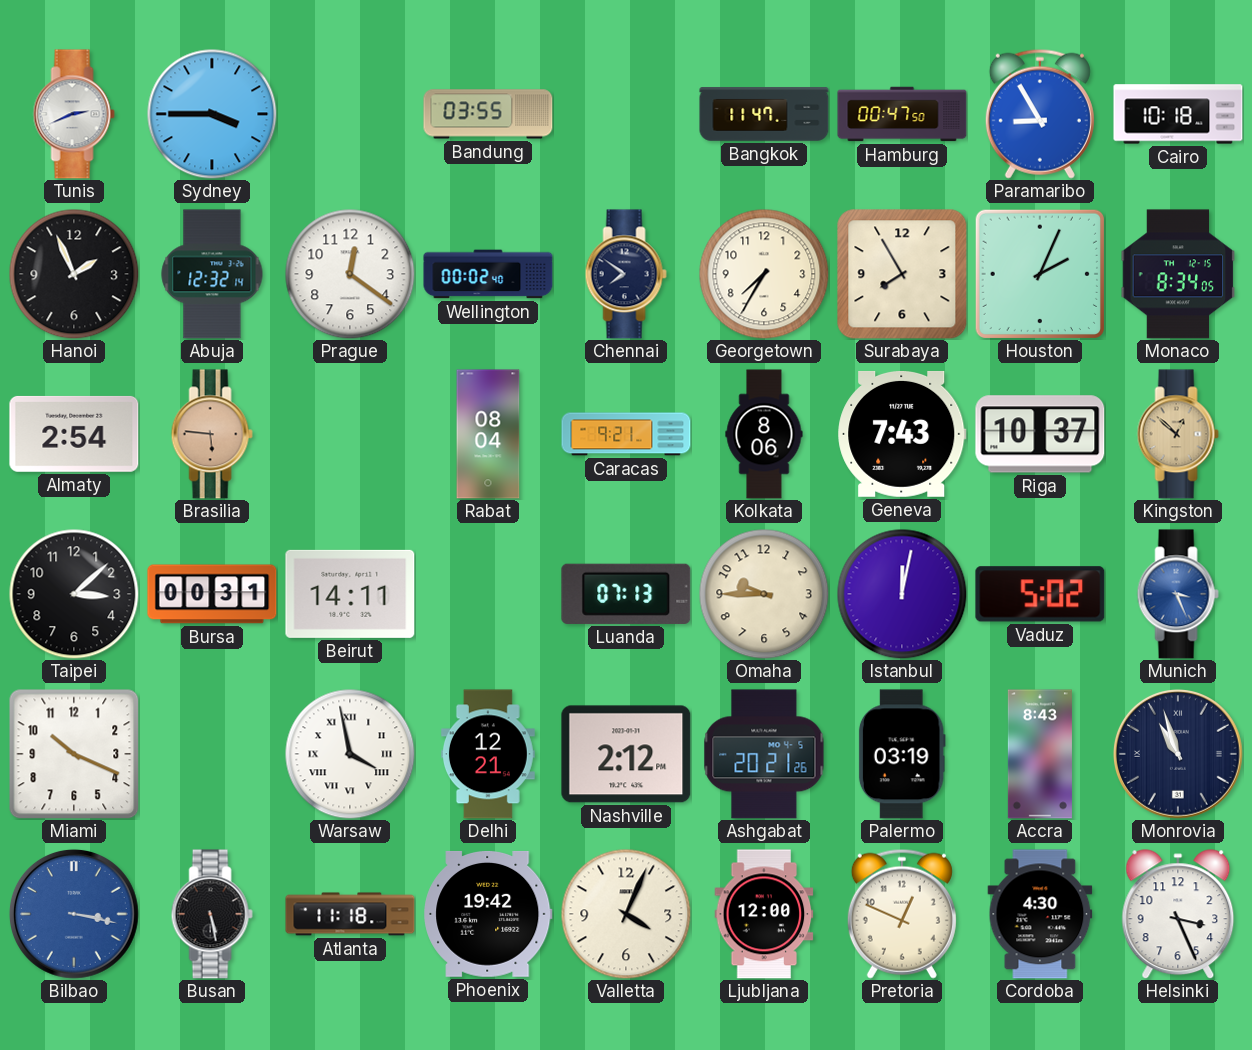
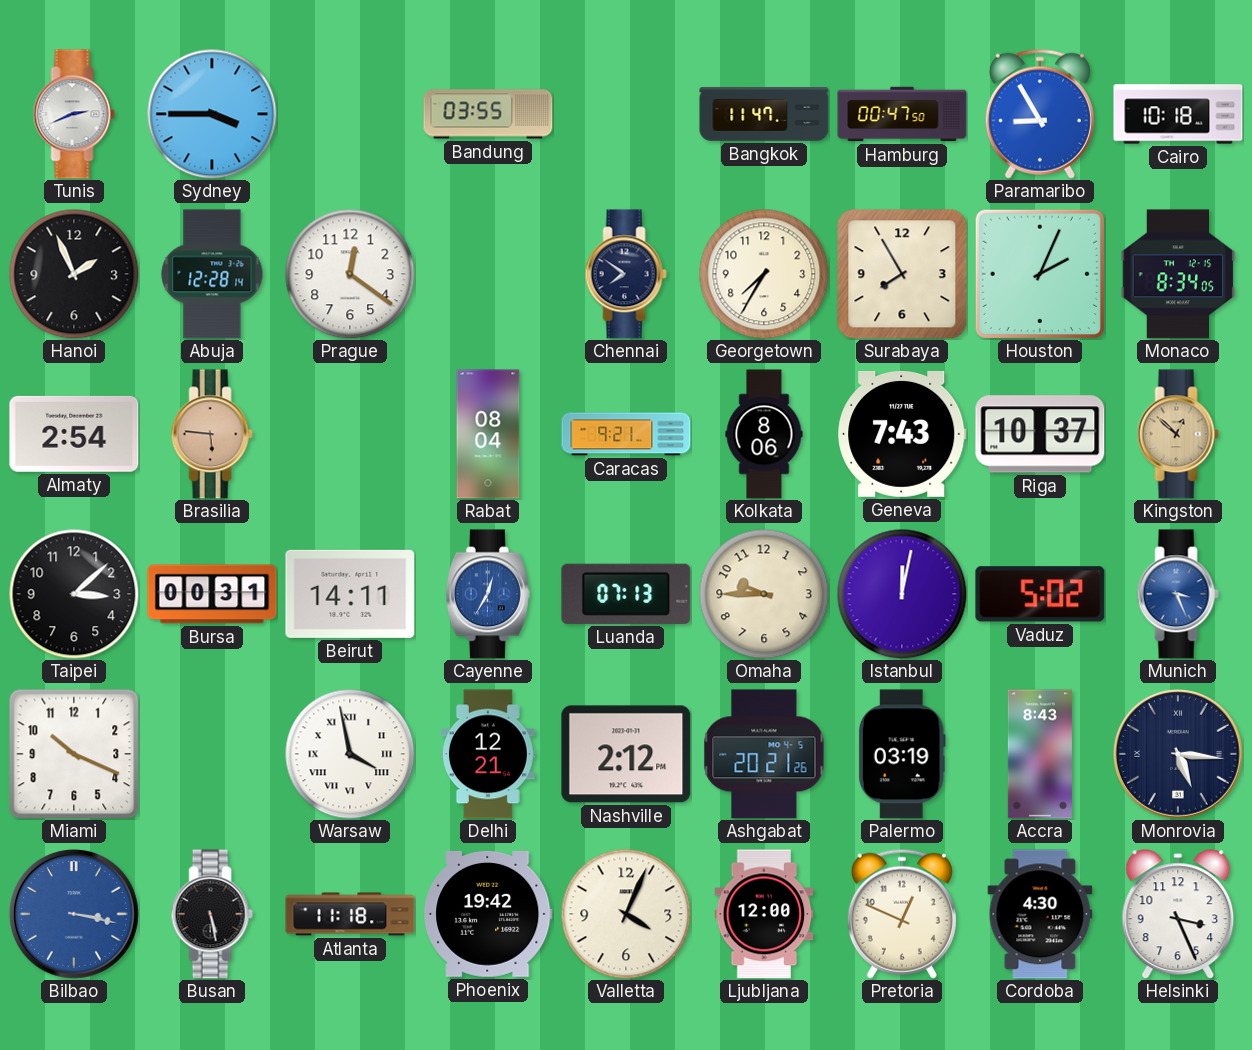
Abuja: 12:32 -> 12:28
Wellington: 00:02 -> none
Cayenne: none -> 12:35
Monrovia: 10:57 -> 5:16
